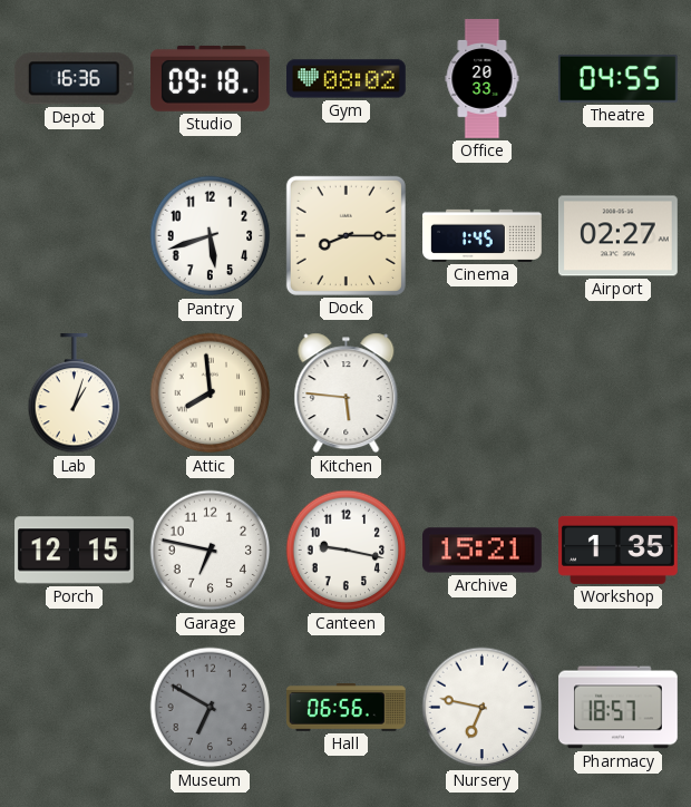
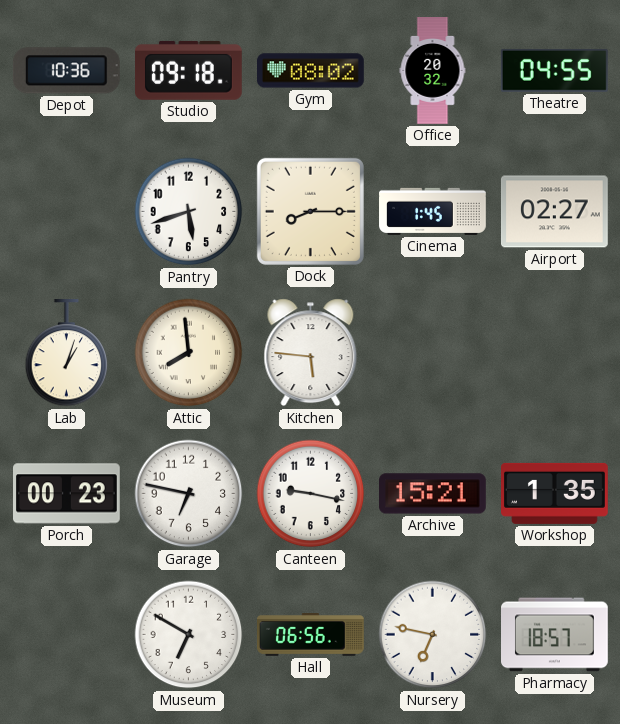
Depot: 16:36 -> 10:36
Office: 20:33 -> 20:32
Porch: 12:15 -> 00:23
Museum dial: grey -> white
